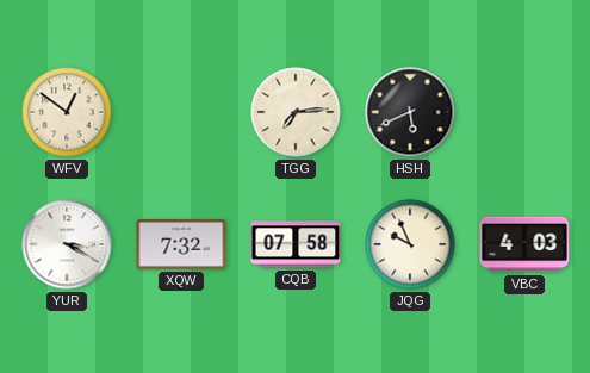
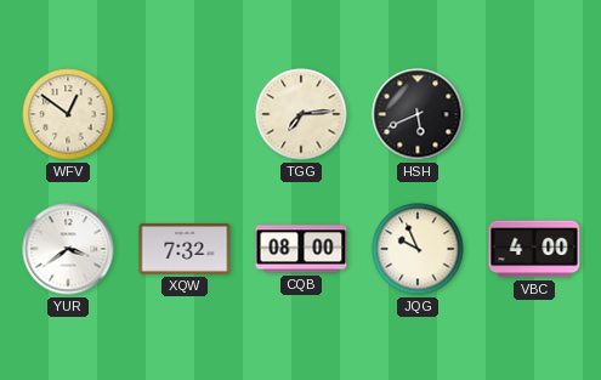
YUR: 3:20 -> 3:39
CQB: 07:58 -> 08:00
VBC: 4:03 -> 4:00
